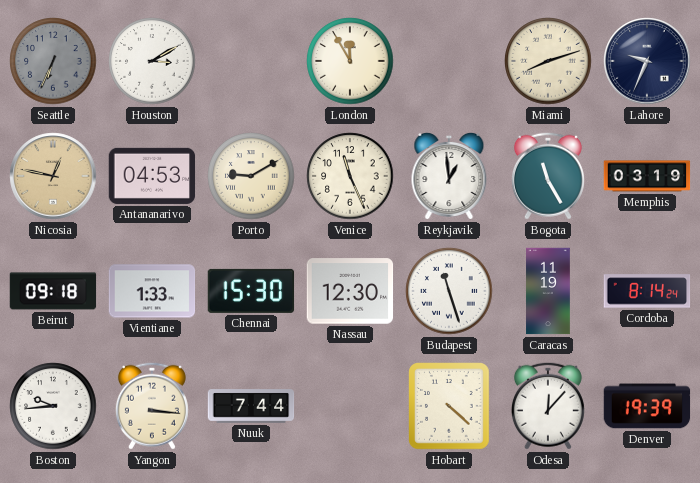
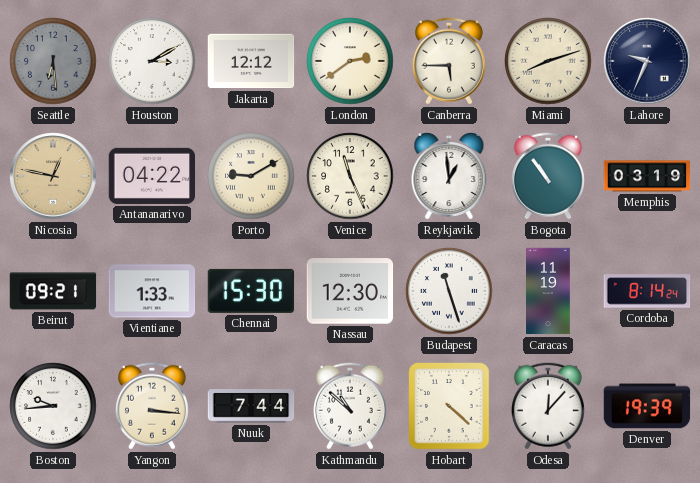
Seattle: 6:34 -> 6:29
Jakarta: none -> 12:12
London: 11:55 -> 2:39
Canberra: none -> 5:45
Antananarivo: 04:53 -> 04:22
Bogota: 11:25 -> 10:54
Beirut: 09:18 -> 09:21
Kathmandu: none -> 10:52
